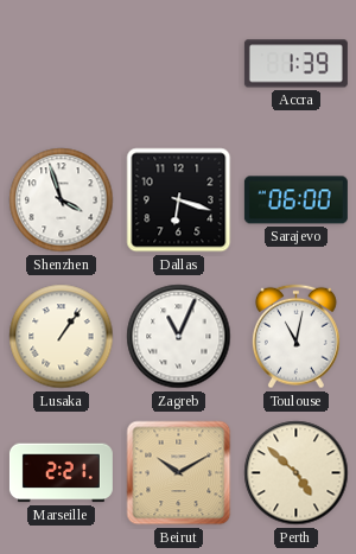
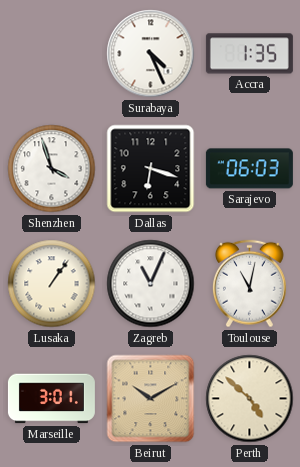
Surabaya: none -> 4:26
Accra: 1:39 -> 1:35
Sarajevo: 06:00 -> 06:03
Marseille: 2:21 -> 3:01
